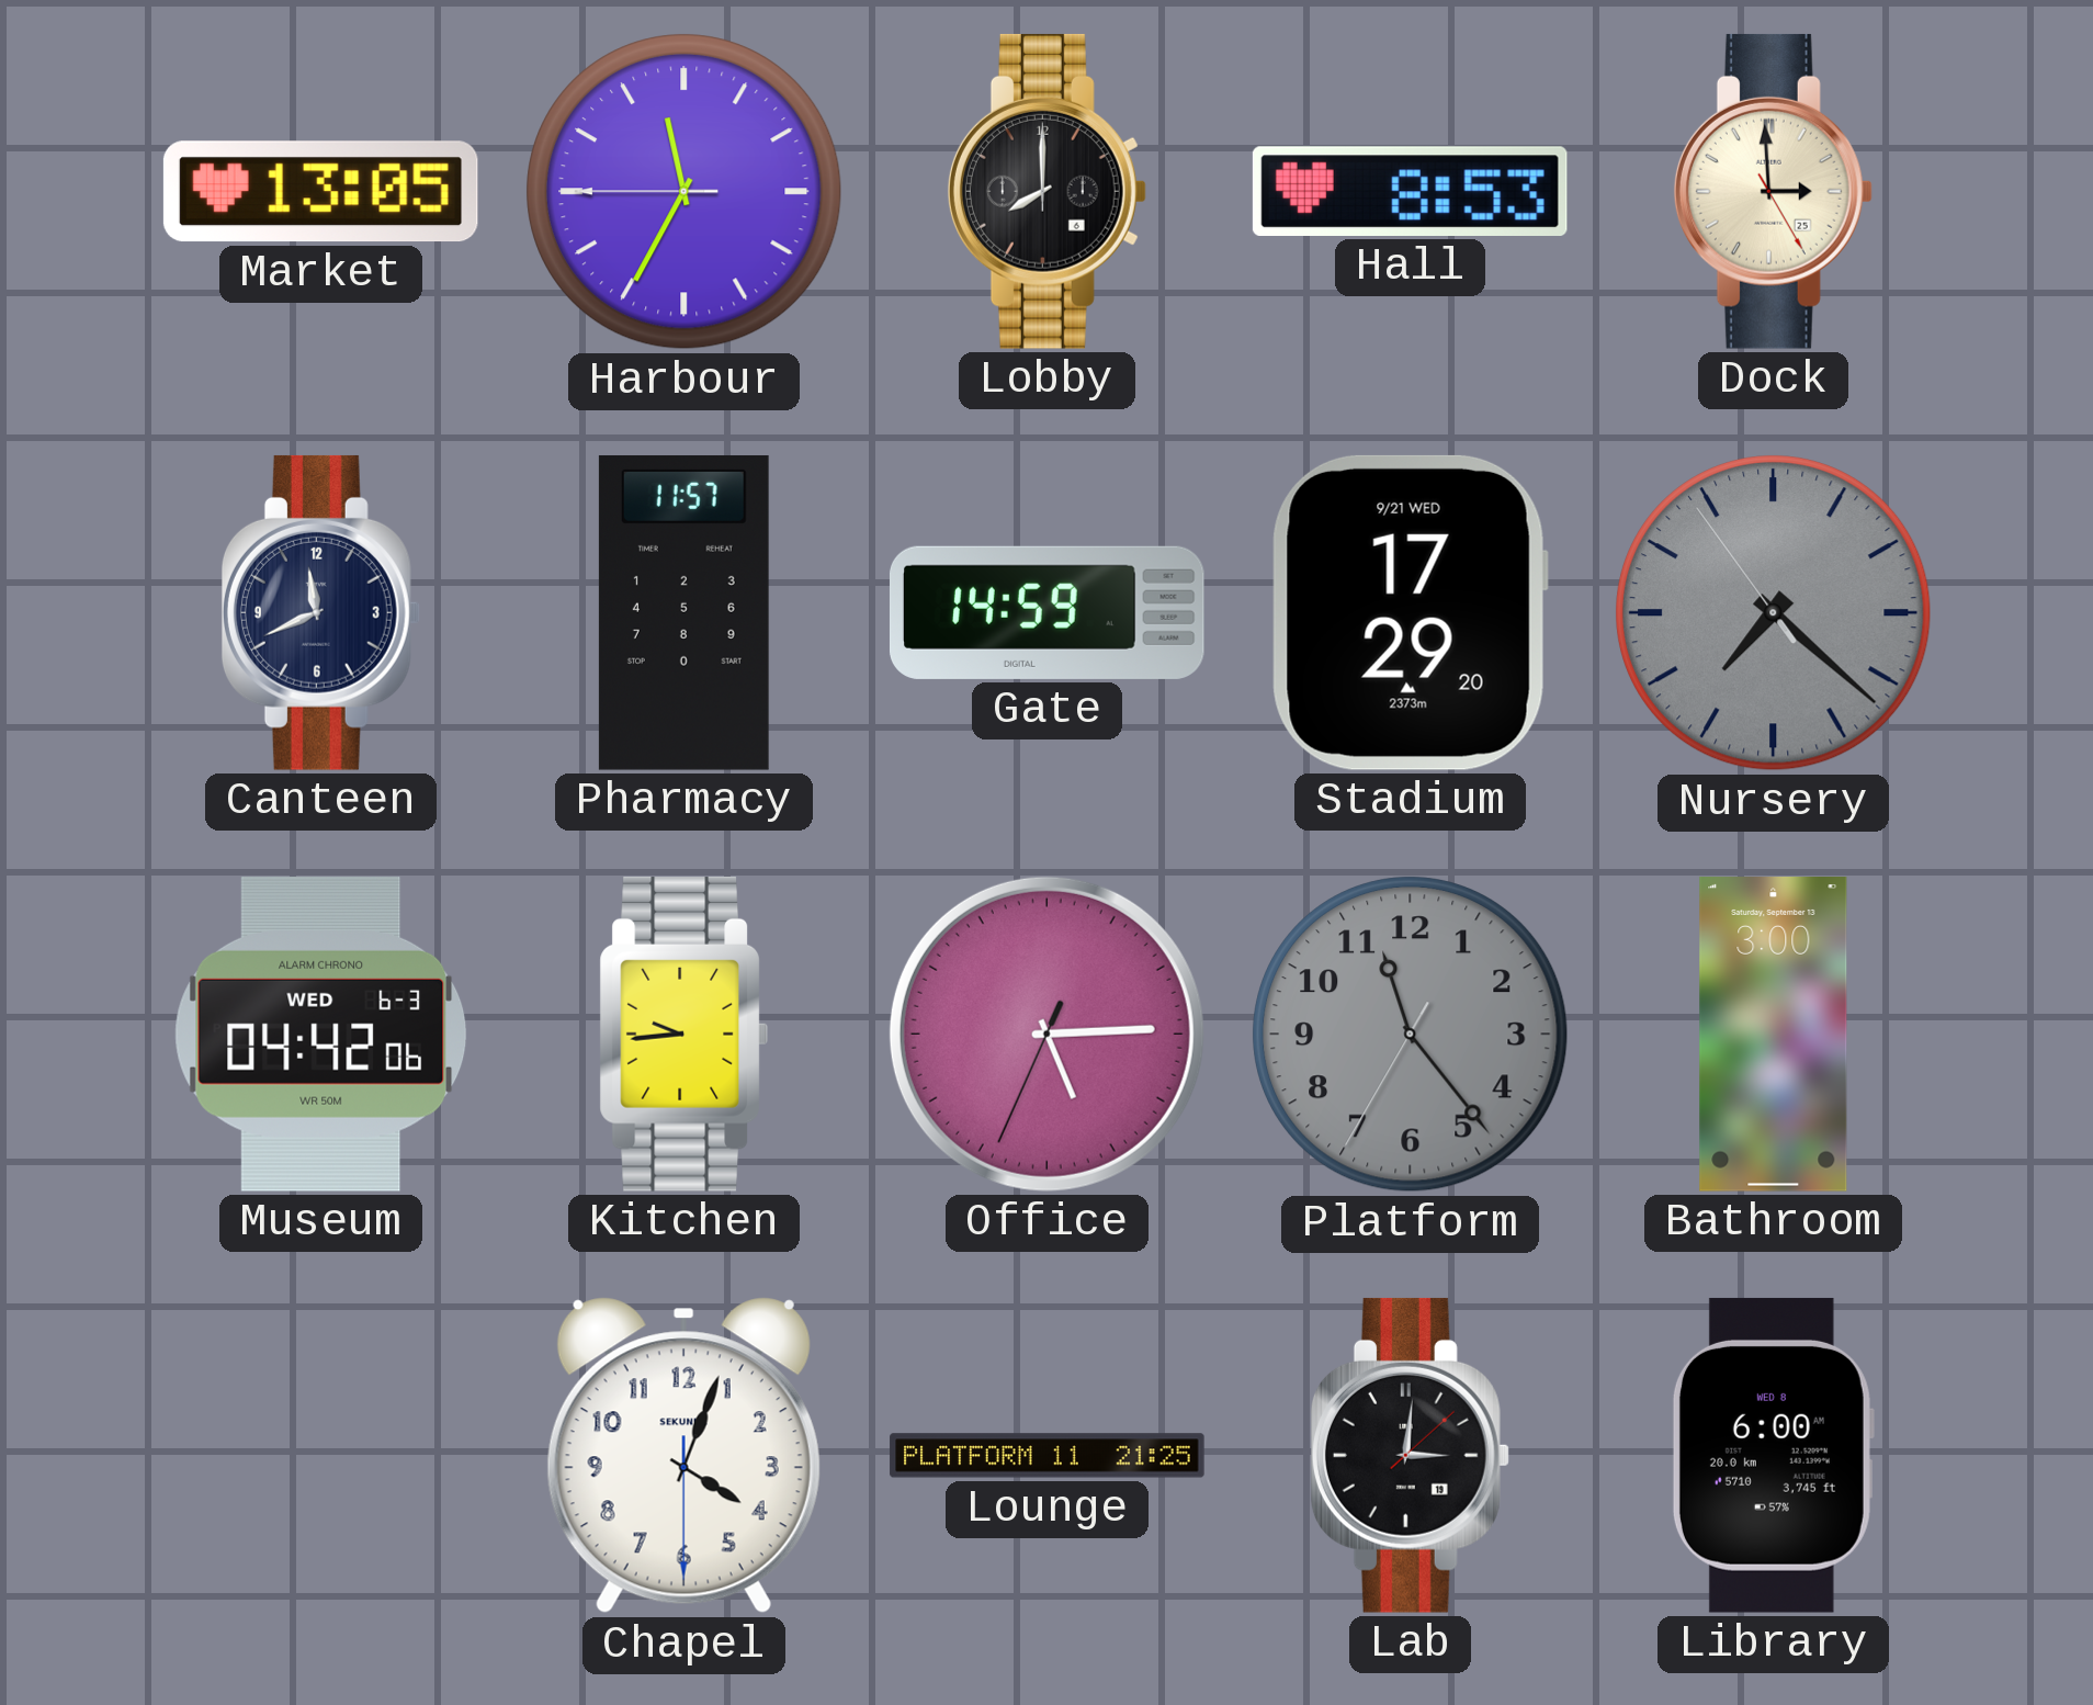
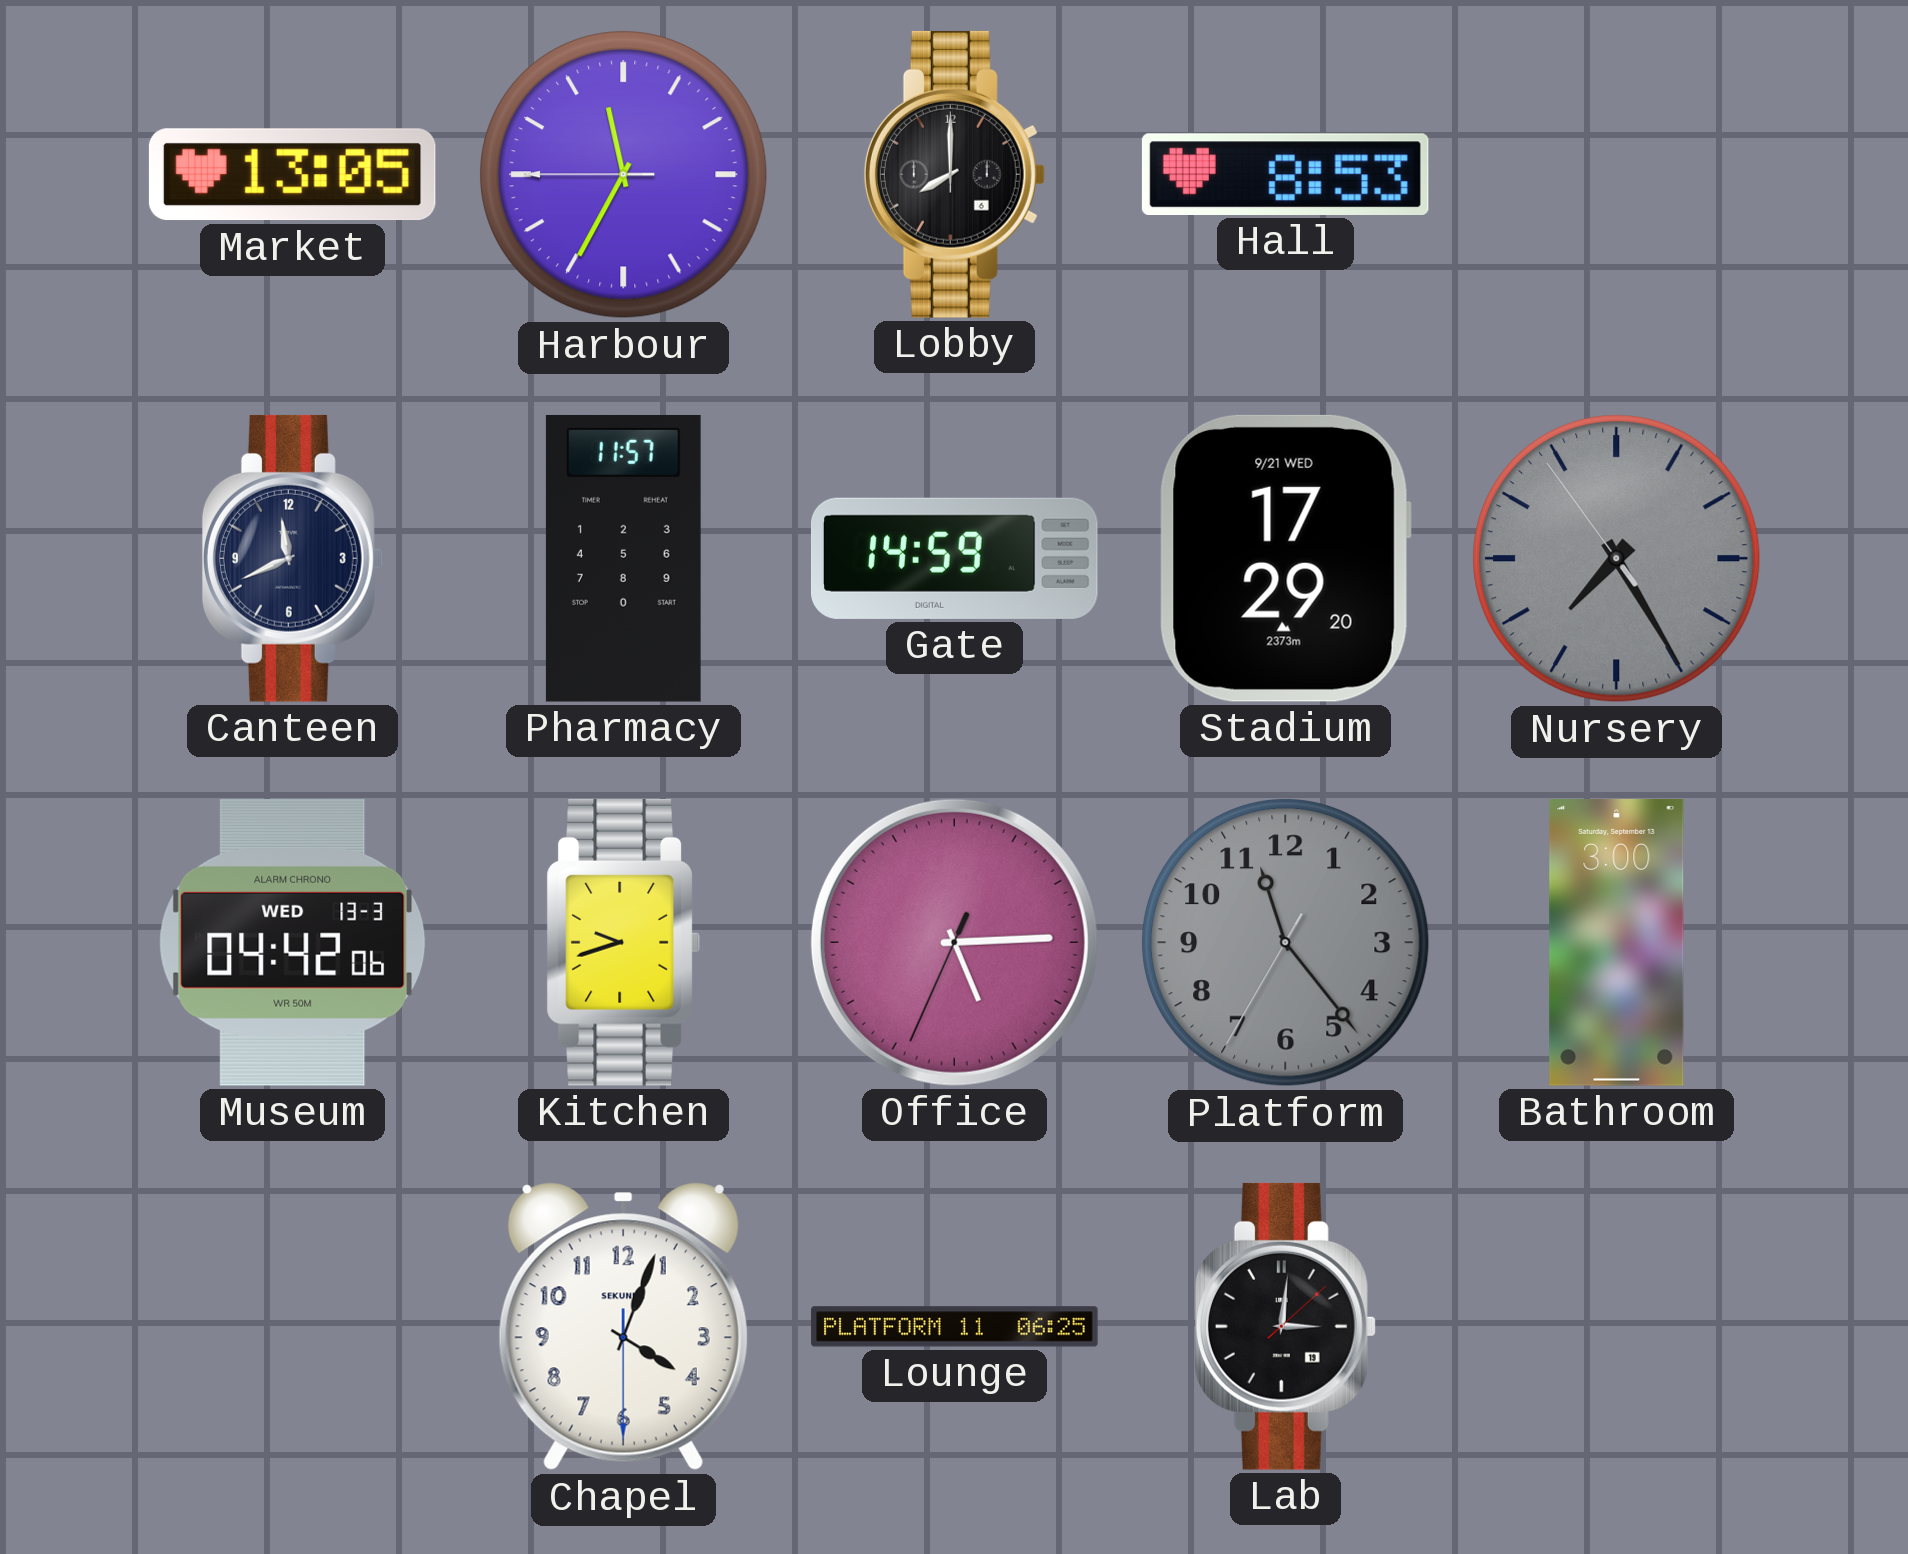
Dock: 2:59 -> none
Nursery: 7:21 -> 7:24
Museum date: WED 6-3 -> WED 13-3
Kitchen: 9:44 -> 9:42
Lounge: 21:25 -> 06:25
Library: 6:00 -> none
